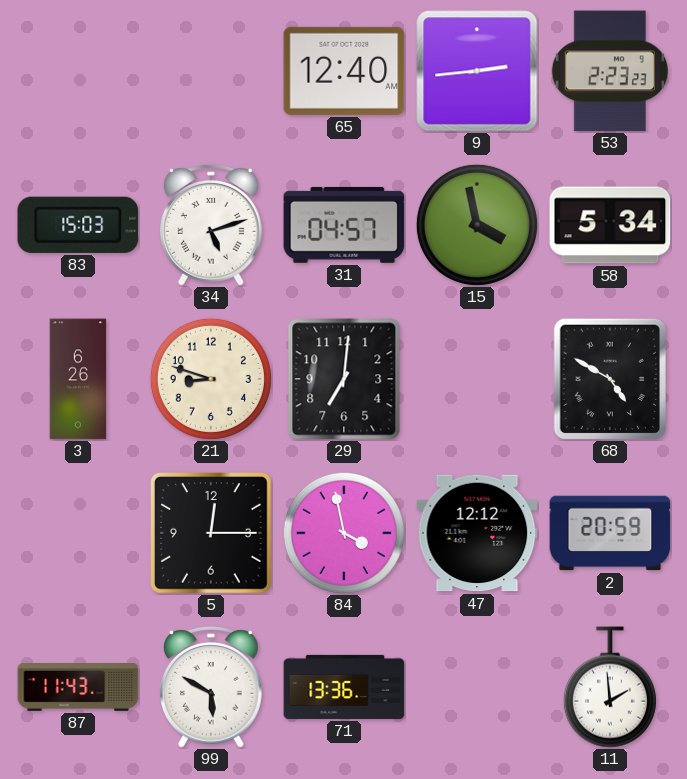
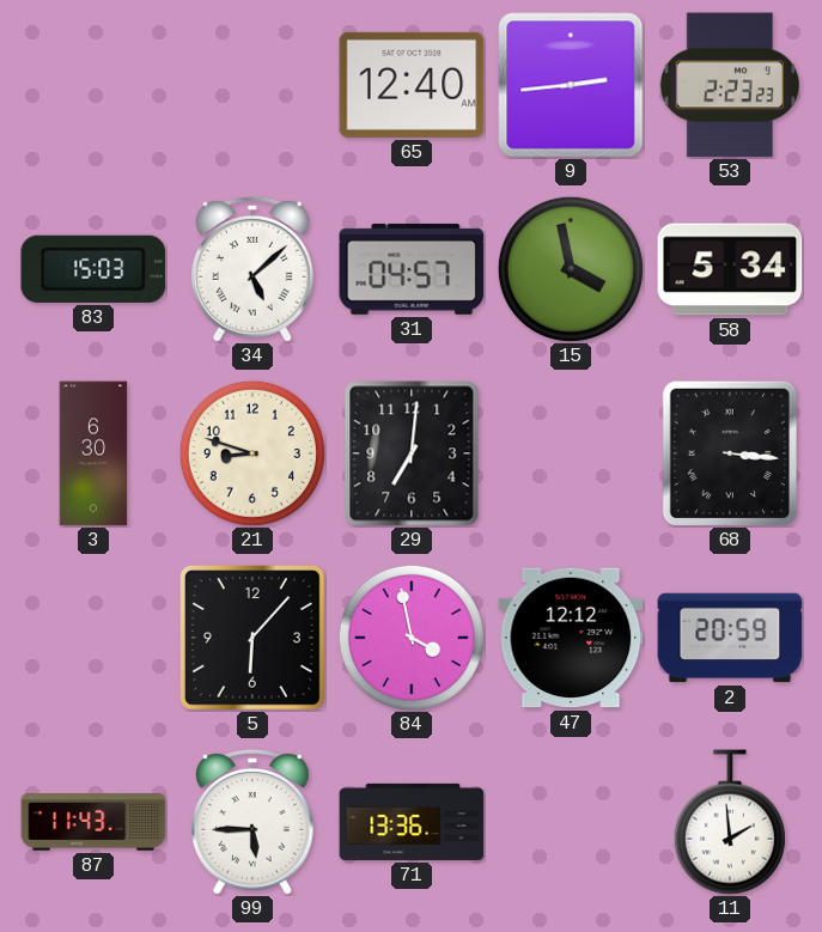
34: 5:12 -> 5:08
3: 6:26 -> 6:30
68: 4:50 -> 3:16
5: 12:15 -> 6:07
99: 5:50 -> 5:45
